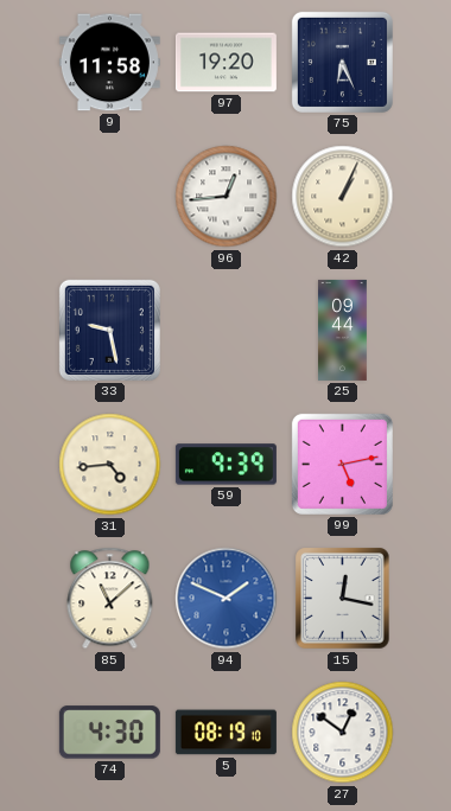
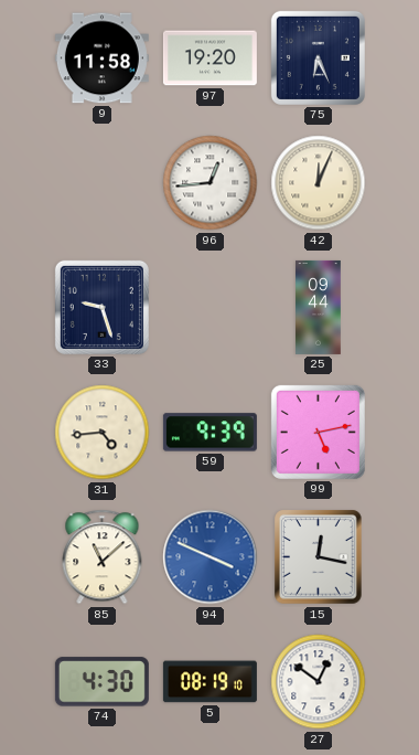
42: 1:04 -> 12:04
33: 9:28 -> 9:27
94: 1:49 -> 3:49
